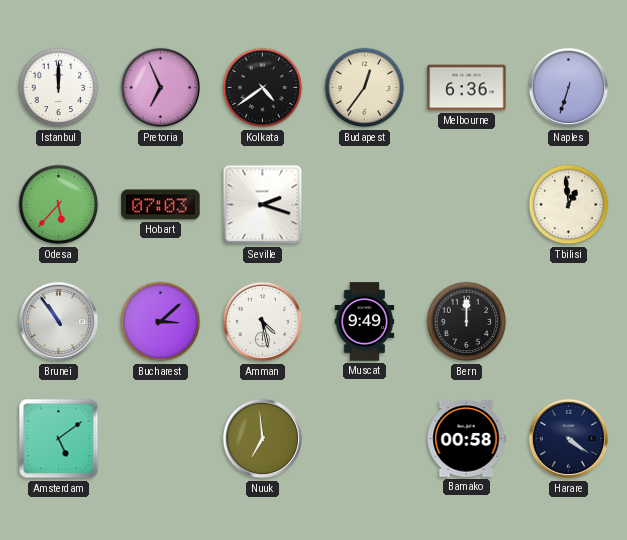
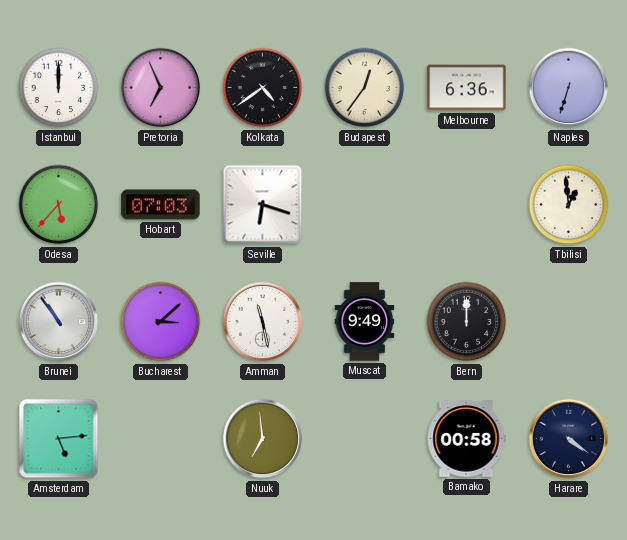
Seville: 2:18 -> 6:18
Amman: 4:28 -> 11:28
Amsterdam: 5:09 -> 5:14
